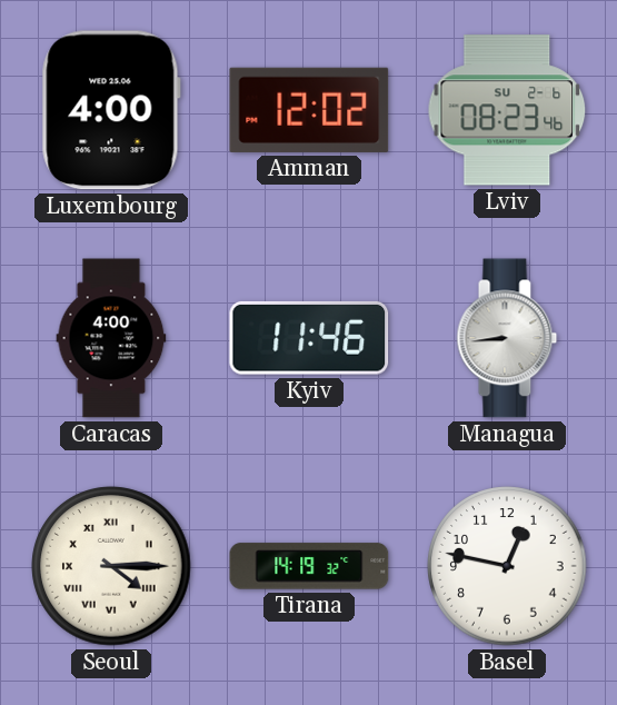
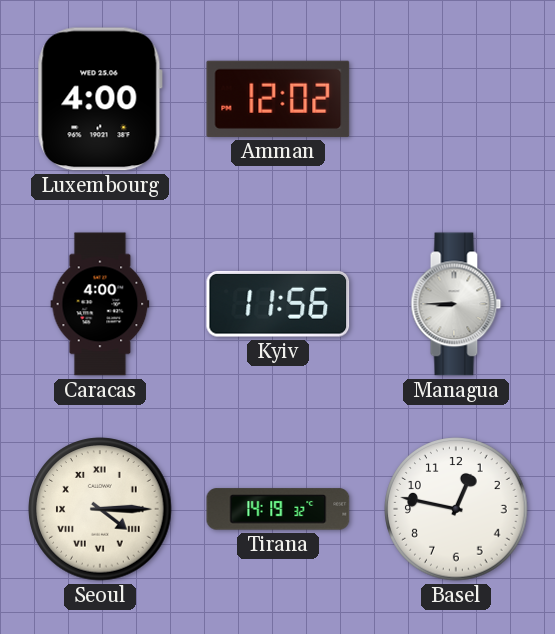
Lviv: 08:23 -> none
Kyiv: 11:46 -> 11:56
Managua: 8:44 -> 8:45
